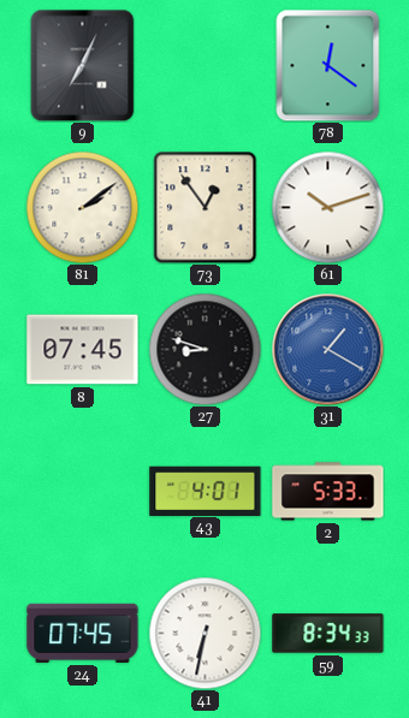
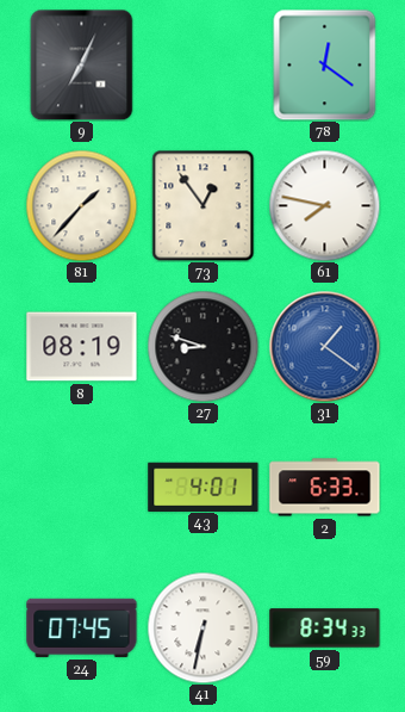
81: 2:09 -> 1:37
61: 10:12 -> 7:47
8: 07:45 -> 08:19
31: 1:20 -> 1:21
2: 5:33 -> 6:33
